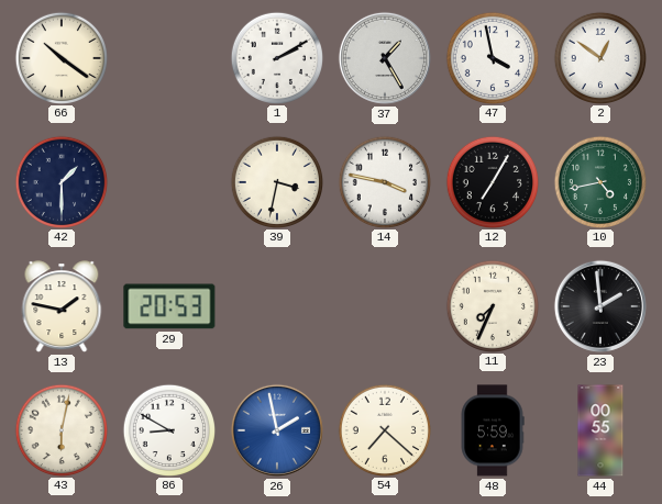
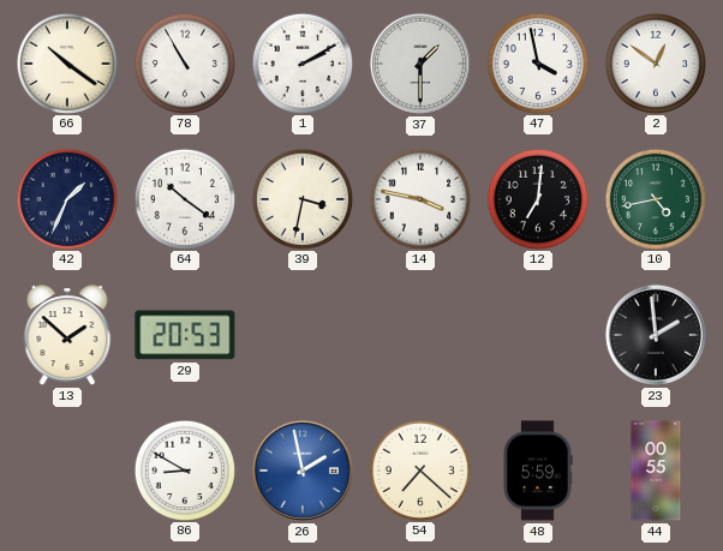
78: none -> 10:55
37: 1:25 -> 1:30
42: 1:30 -> 1:34
64: none -> 10:21
12: 7:05 -> 7:01
13: 1:47 -> 1:52
11: 7:34 -> none
43: 6:02 -> none
